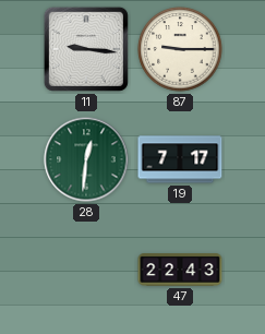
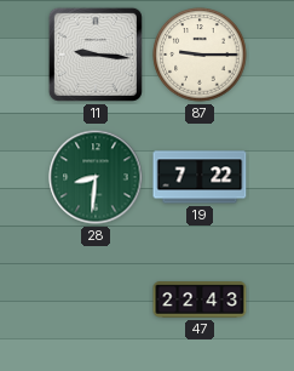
28: 12:31 -> 8:31
19: 7:17 -> 7:22
